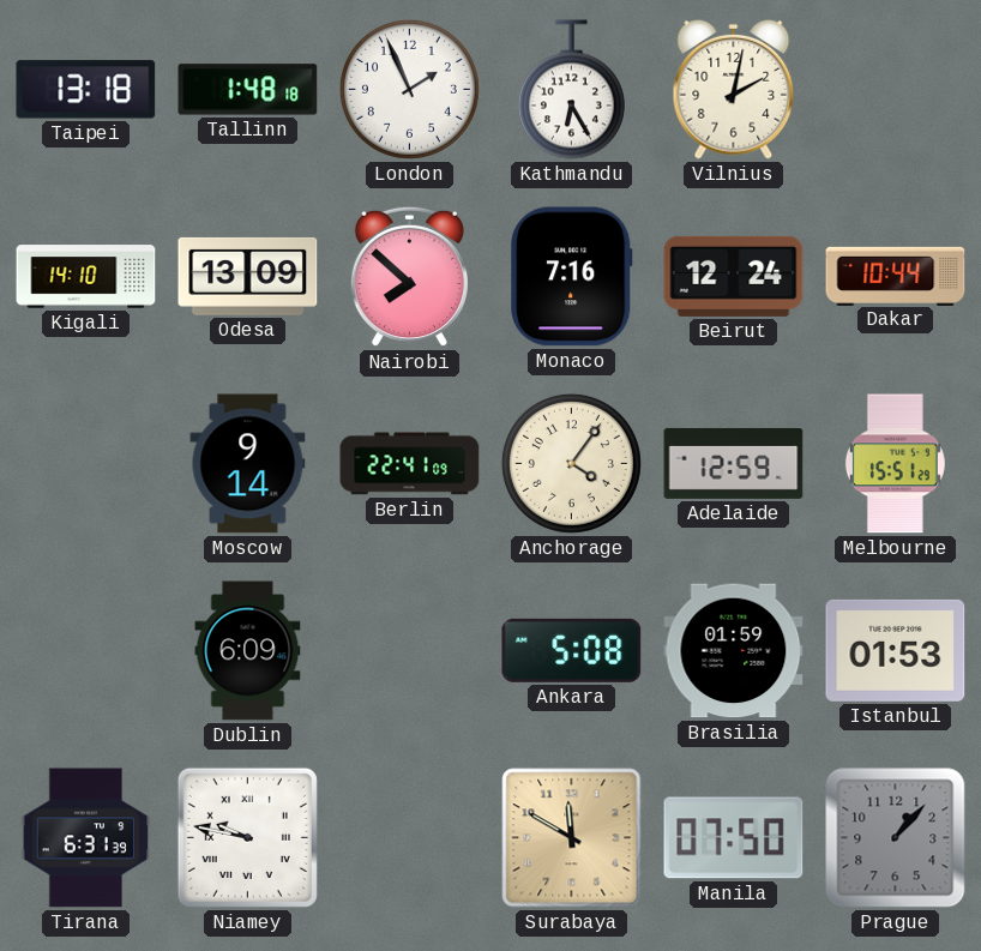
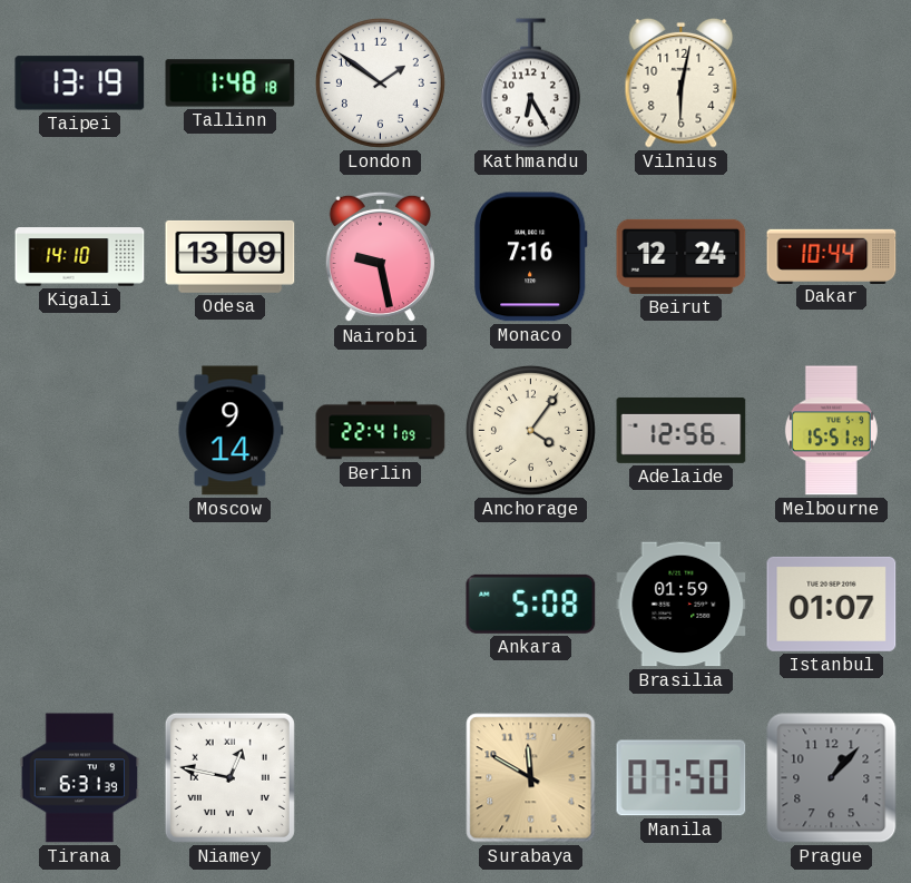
Taipei: 13:18 -> 13:19
London: 1:56 -> 1:51
Vilnius: 2:02 -> 6:02
Nairobi: 7:52 -> 9:28
Adelaide: 12:59 -> 12:56
Dublin: 6:09 -> none
Istanbul: 01:53 -> 01:07
Niamey: 9:47 -> 12:47
